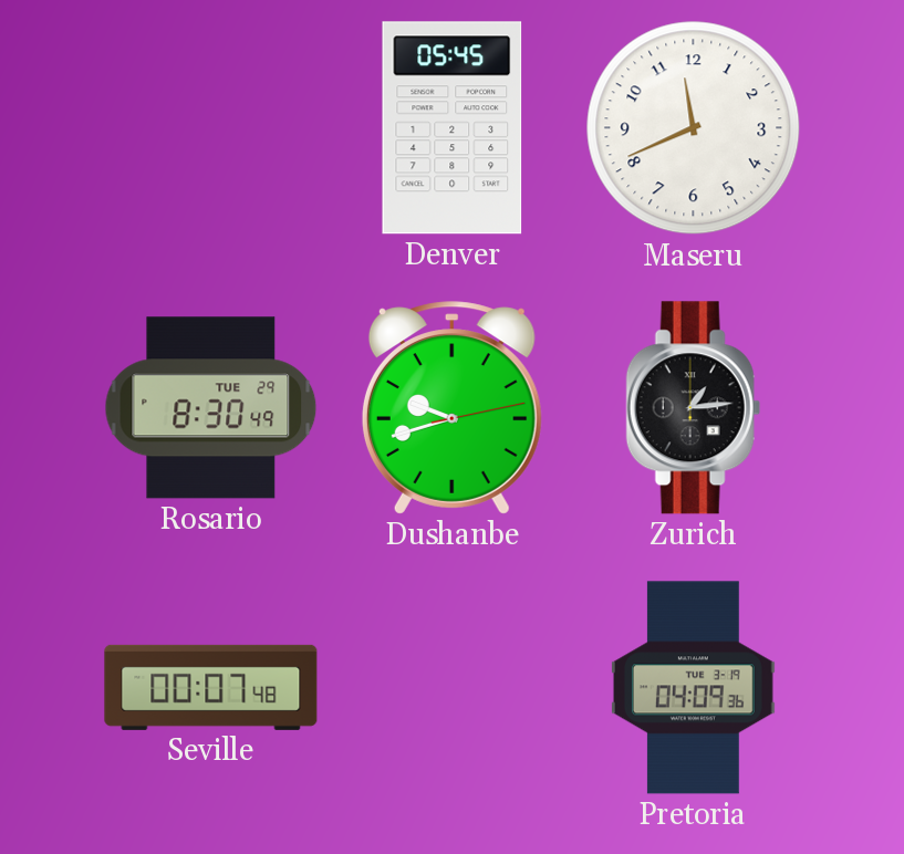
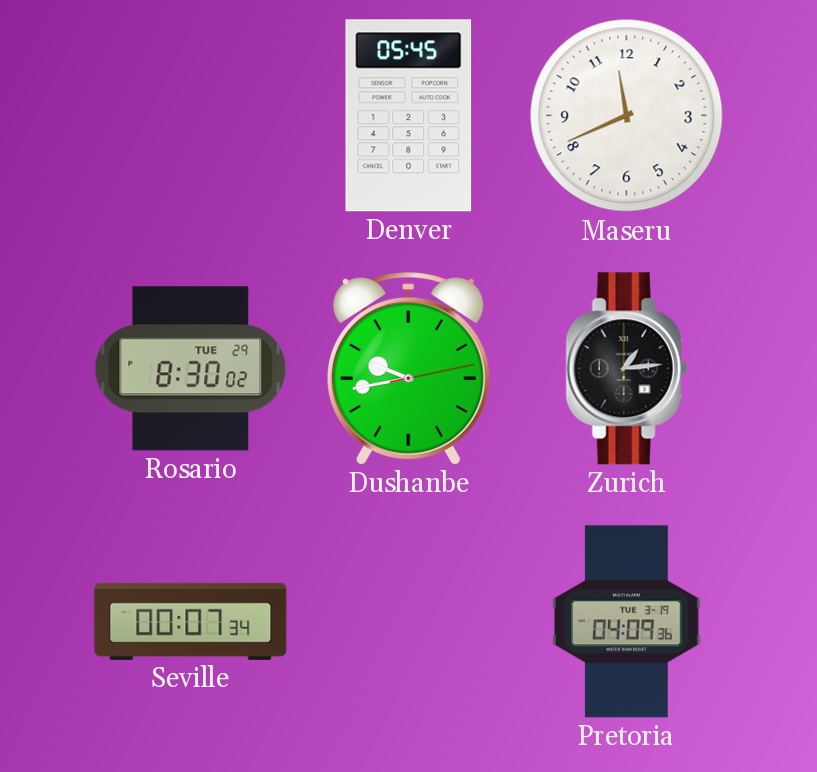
Rosario: 8:30:49 -> 8:30:02
Dushanbe: 9:42 -> 9:43
Seville: 00:07:48 -> 00:07:34
